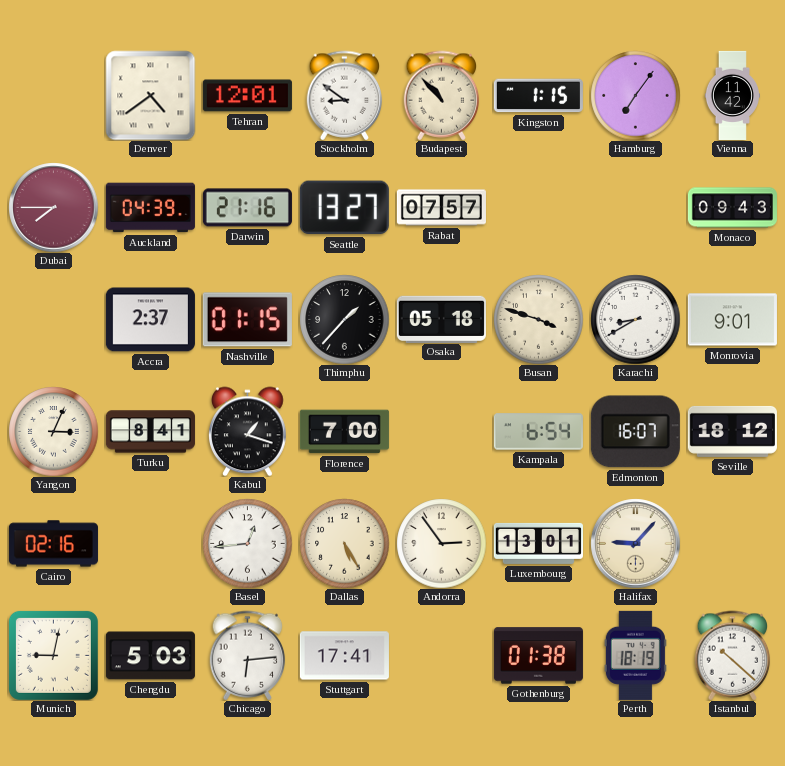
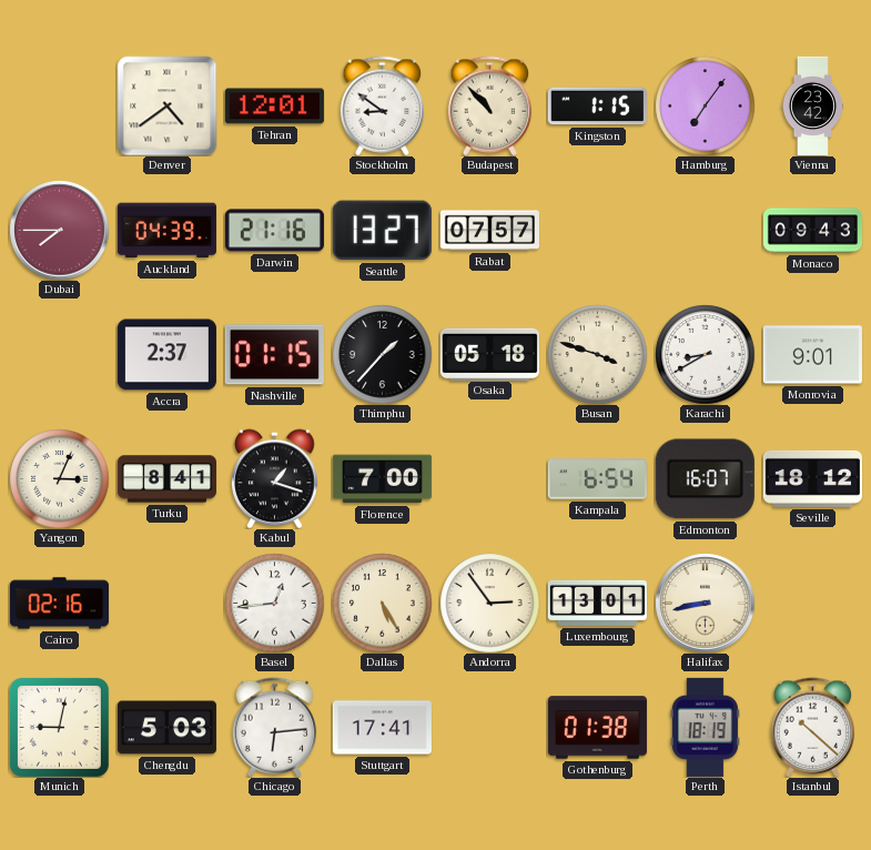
Vienna: 11:42 -> 23:42
Halifax: 9:07 -> 8:43
